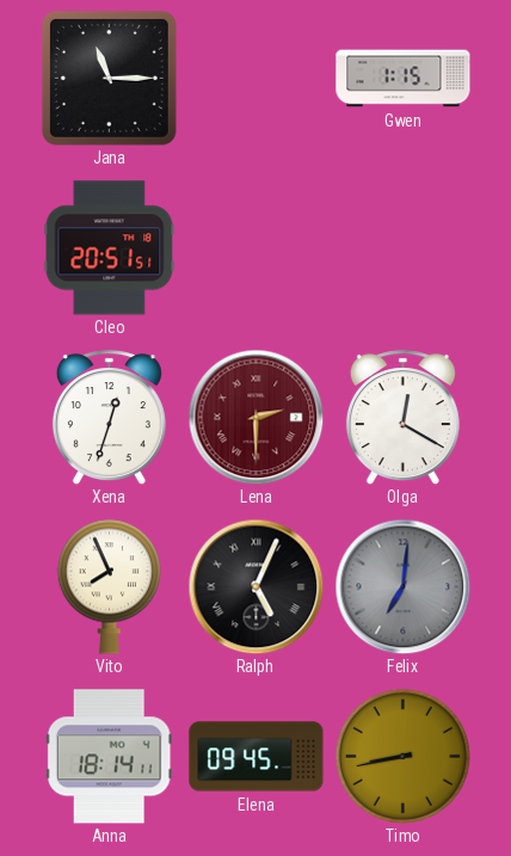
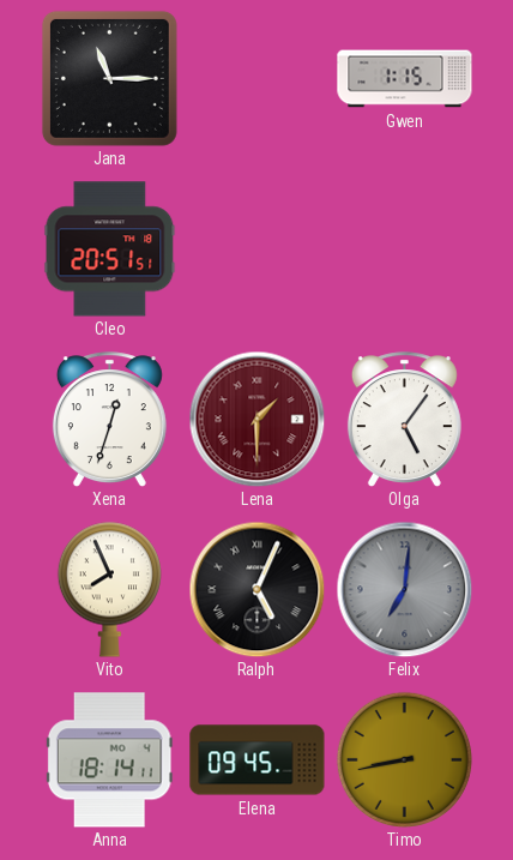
Lena: 2:30 -> 1:30
Olga: 12:20 -> 5:06
